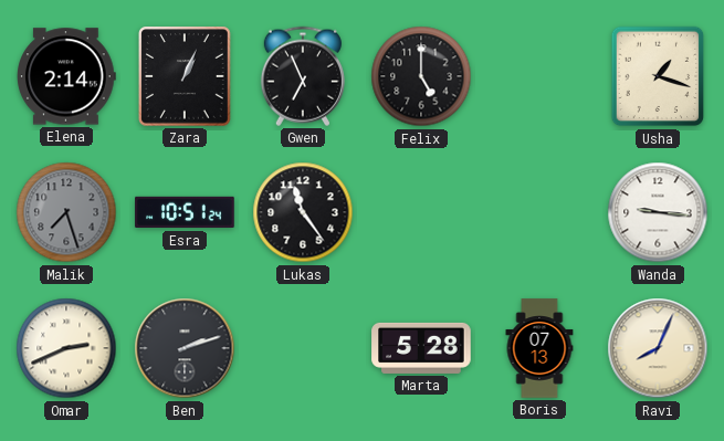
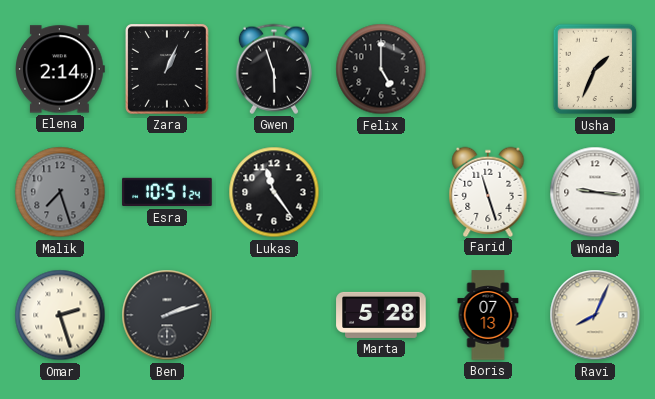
Gwen: 6:56 -> 5:57
Usha: 1:18 -> 1:34
Farid: none -> 11:27
Omar: 2:41 -> 2:27
